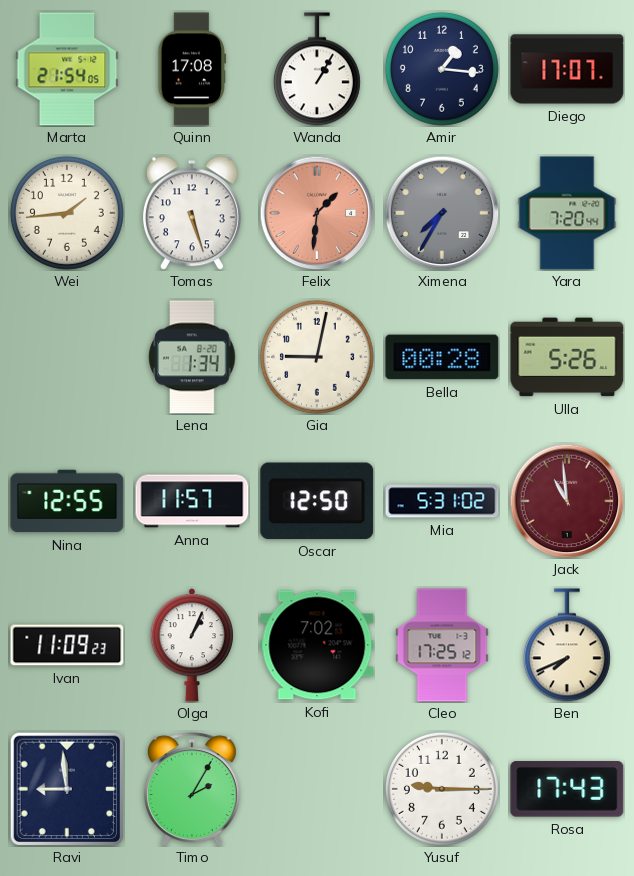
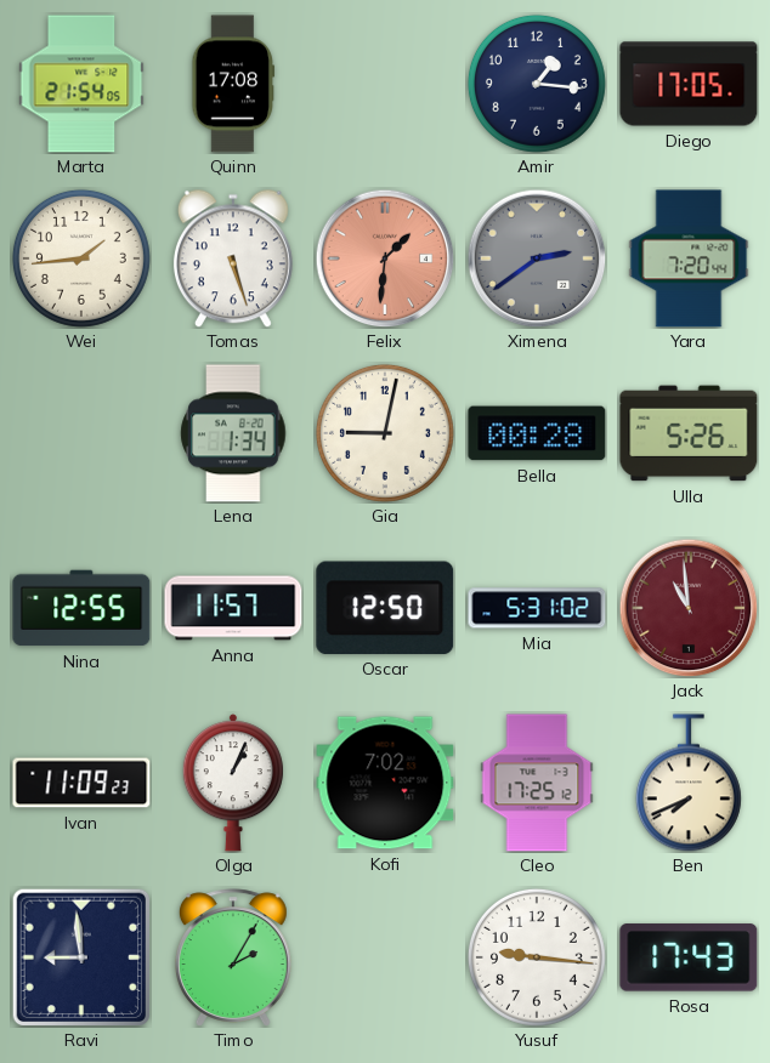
Wanda: 1:05 -> none
Diego: 17:07 -> 17:05
Ximena: 7:35 -> 2:39
Yusuf: 9:15 -> 9:16
